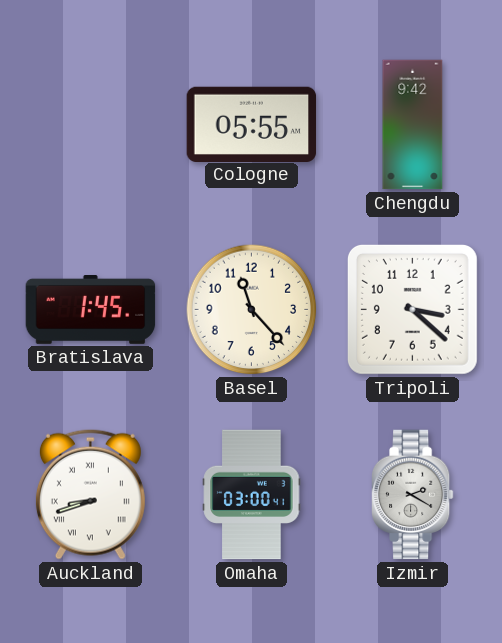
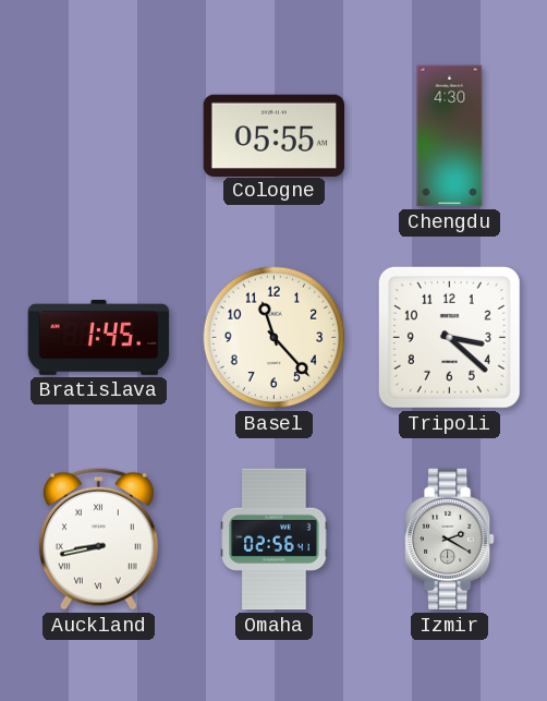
Chengdu: 9:42 -> 4:30
Auckland: 8:42 -> 8:43
Omaha: 03:00 -> 02:56
